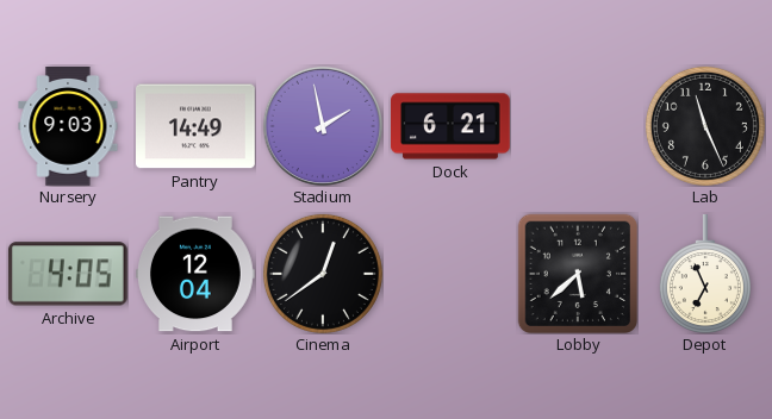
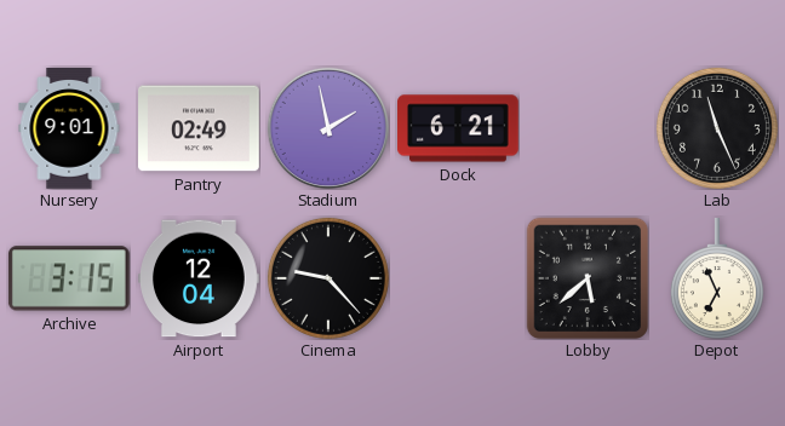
Nursery: 9:03 -> 9:01
Pantry: 14:49 -> 02:49
Archive: 4:05 -> 3:15
Cinema: 12:39 -> 9:23
